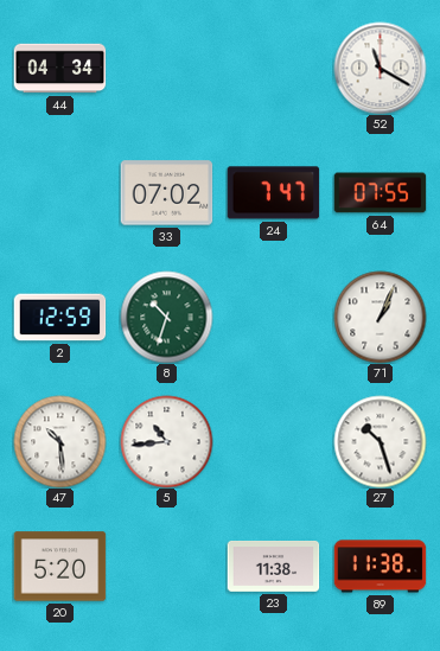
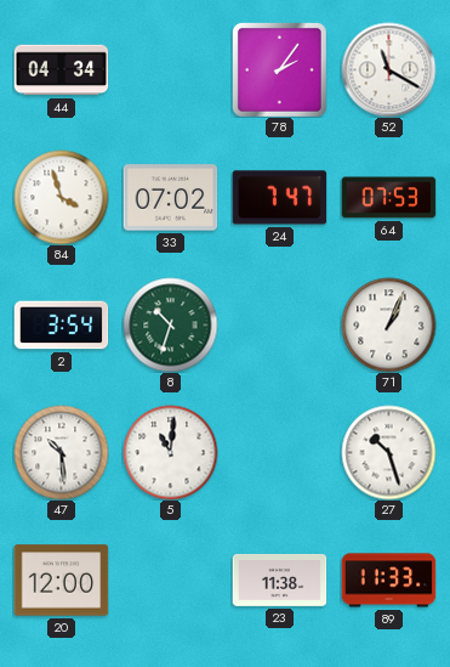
78: none -> 2:06
84: none -> 3:57
64: 07:55 -> 07:53
2: 12:59 -> 3:54
5: 10:44 -> 11:01
20: 5:20 -> 12:00
89: 11:38 -> 11:33
